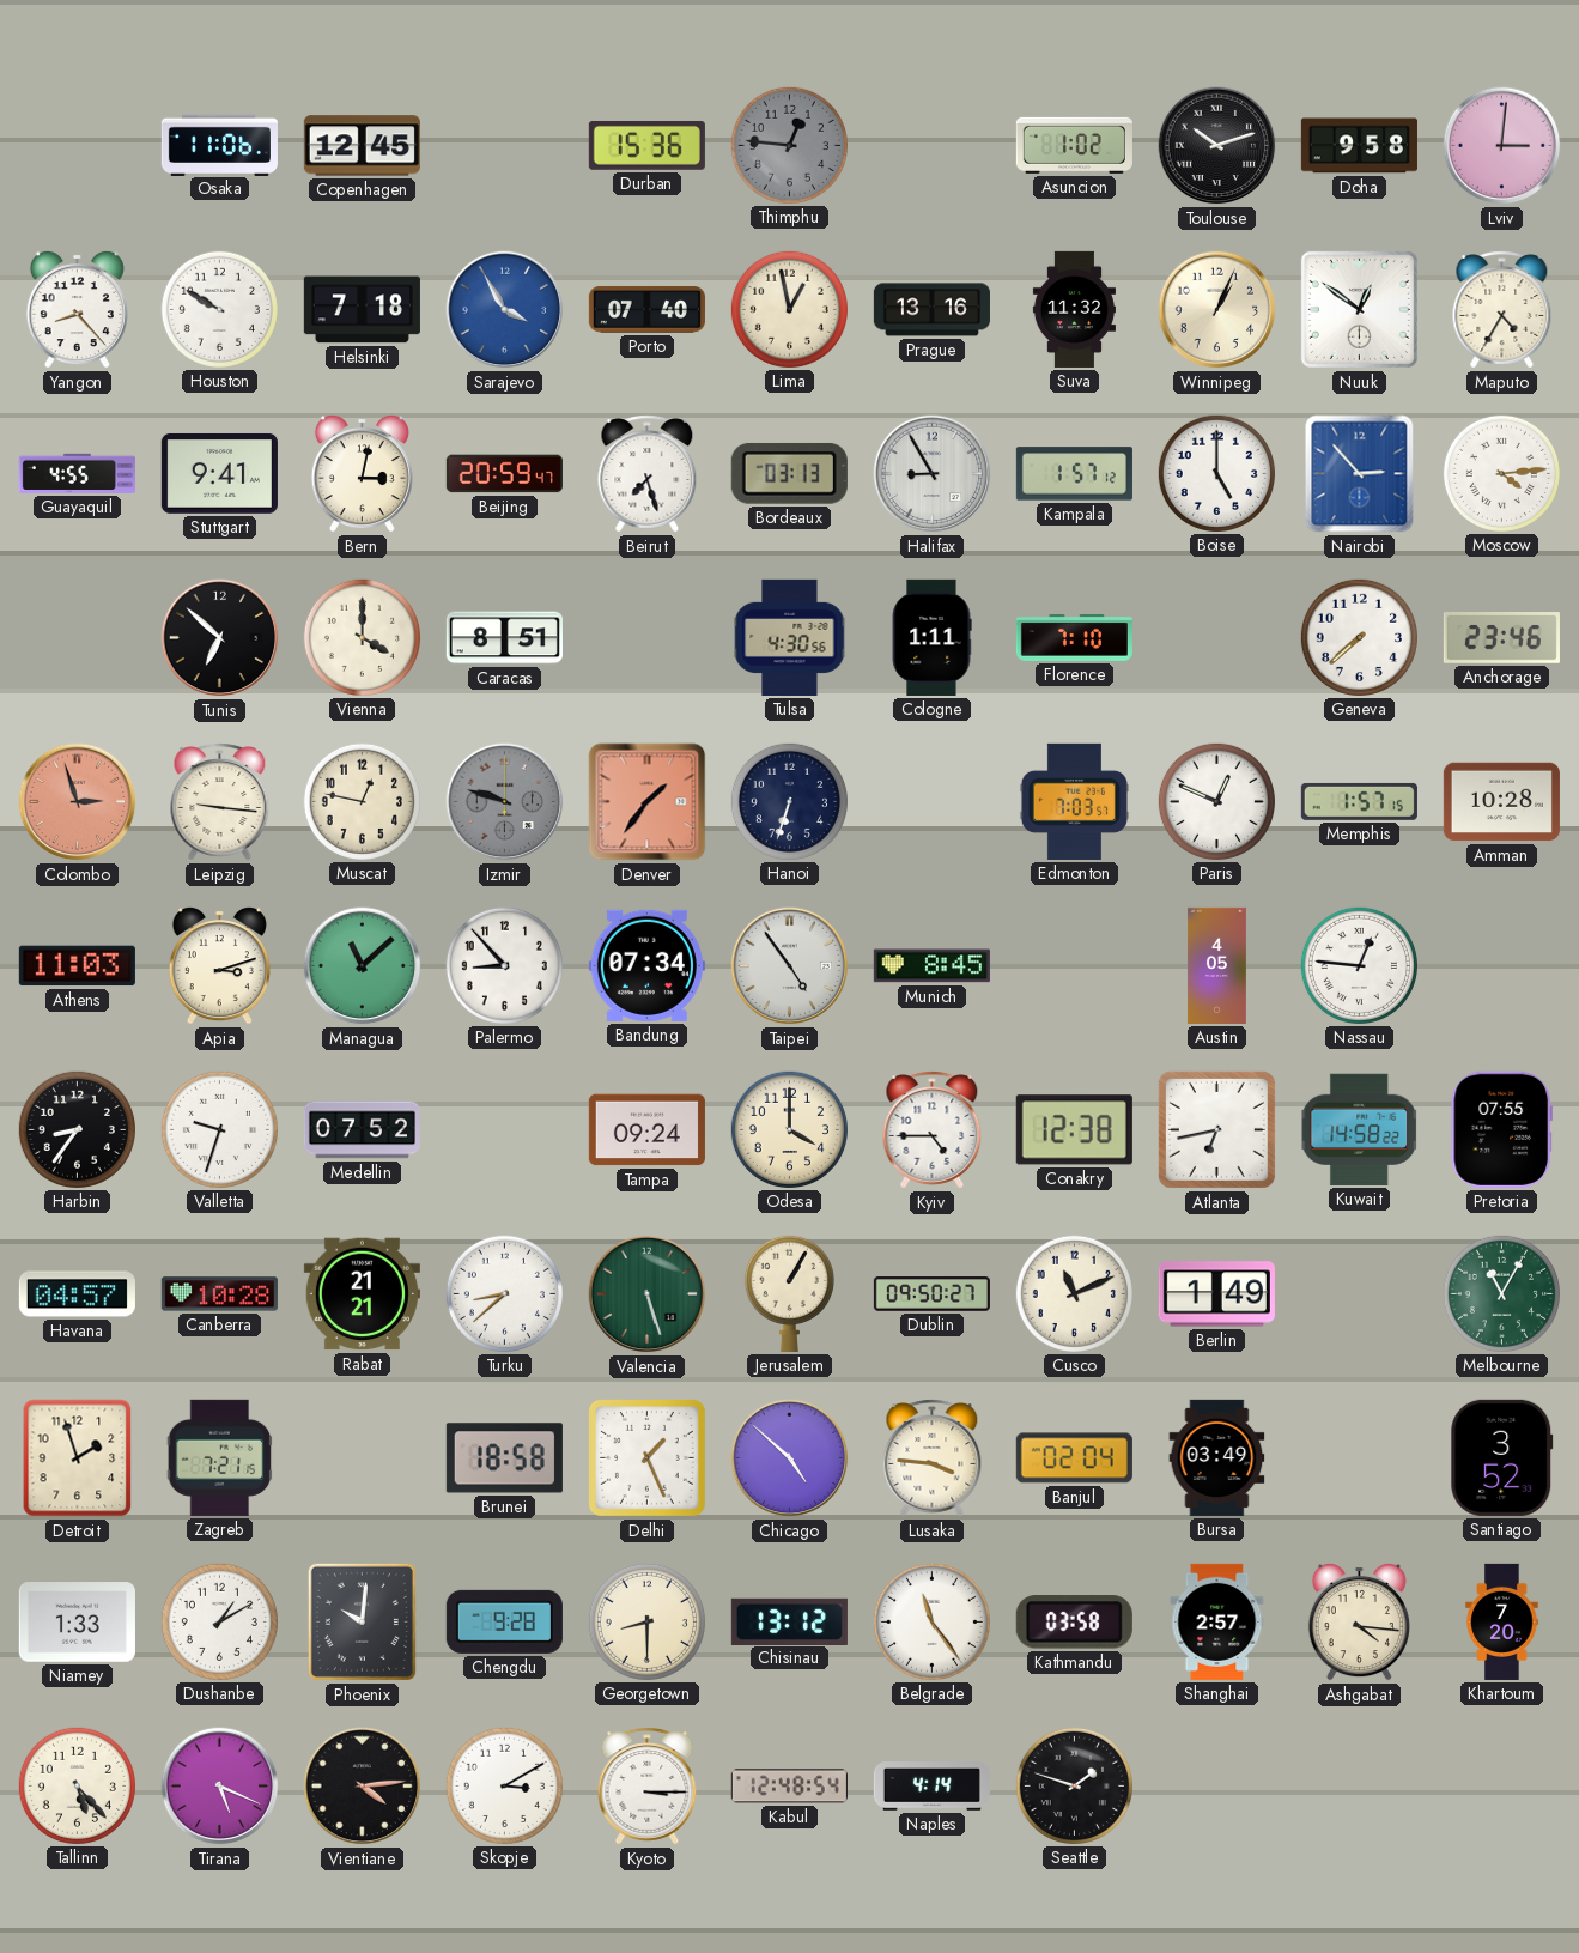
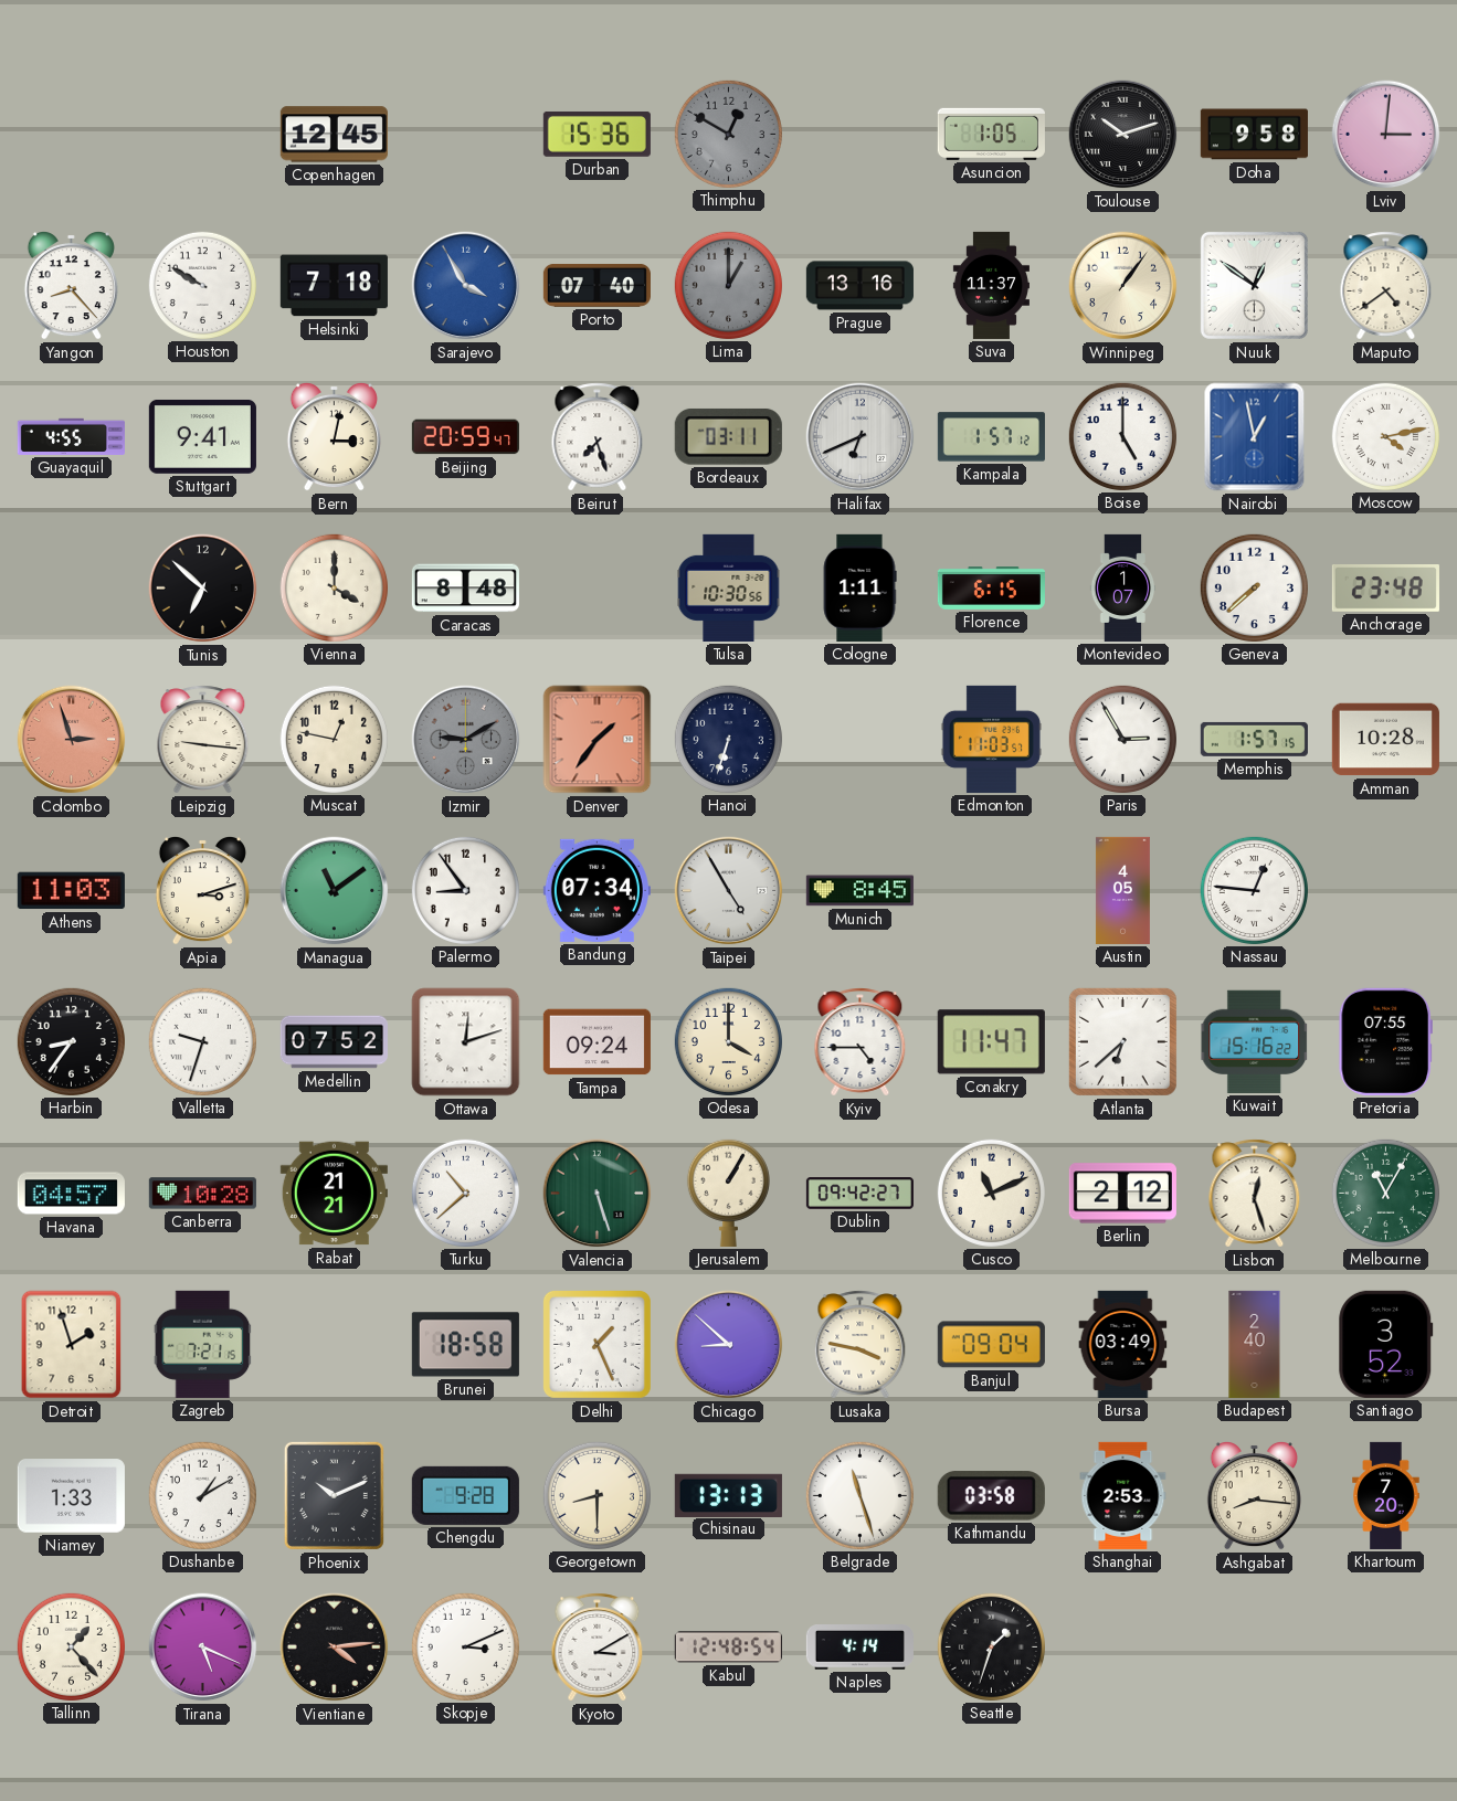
Osaka: 11:06 -> none
Thimphu: 12:46 -> 12:50
Asuncion: 1:02 -> 1:05
Lima: 12:58 -> 1:00
Lima dial: cream -> grey
Suva: 11:32 -> 11:37
Winnipeg: 1:04 -> 1:06
Maputo: 4:35 -> 4:39
Bordeaux: 03:13 -> 03:11
Halifax: 8:55 -> 6:41
Nairobi: 2:53 -> 12:58
Moscow: 4:14 -> 4:13
Caracas: 8:51 -> 8:48
Tulsa: 4:30 -> 10:30
Florence: 7:10 -> 6:15
Montevideo: none -> 1:07
Anchorage: 23:46 -> 23:48
Izmir: 9:48 -> 9:10
Edmonton: 7:03 -> 11:03
Paris: 12:49 -> 2:55
Managua: 11:08 -> 11:09
Palermo: 8:53 -> 8:54
Taipei: 4:54 -> 4:55
Ottawa: none -> 12:12
Conakry: 12:38 -> 11:47
Atlanta: 6:43 -> 6:38
Kuwait: 14:58 -> 15:16
Turku: 8:38 -> 10:38
Dublin: 09:50 -> 09:42
Berlin: 1:49 -> 2:12
Lisbon: none -> 12:27
Chicago: 4:52 -> 8:52
Lusaka: 3:46 -> 3:47
Banjul: 02:04 -> 09:04
Budapest: none -> 2:40
Phoenix: 10:01 -> 10:11
Chisinau: 13:12 -> 13:13
Belgrade: 11:24 -> 11:27
Shanghai: 2:57 -> 2:53
Ashgabat: 4:16 -> 8:16
Tallinn: 5:23 -> 1:23
Skopje: 3:10 -> 3:11
Kyoto: 3:15 -> 3:10
Seattle: 1:48 -> 1:33
